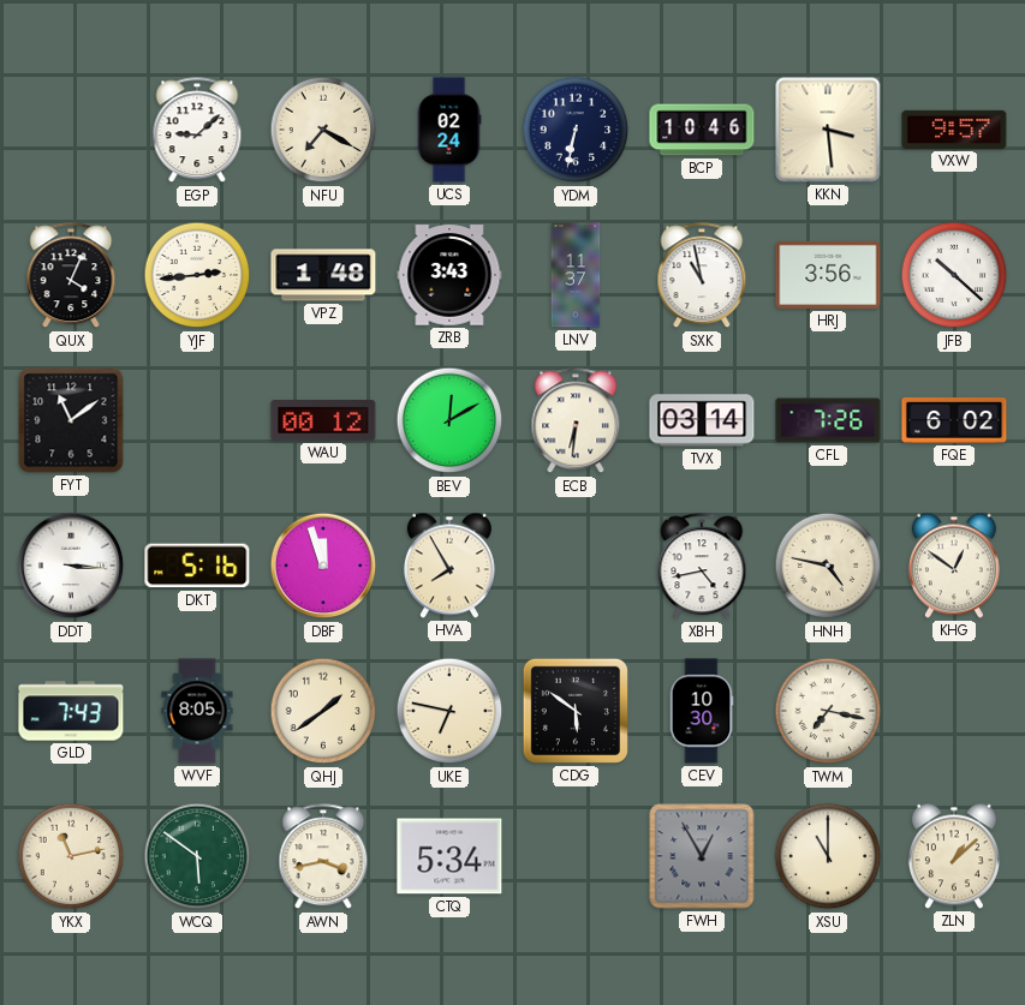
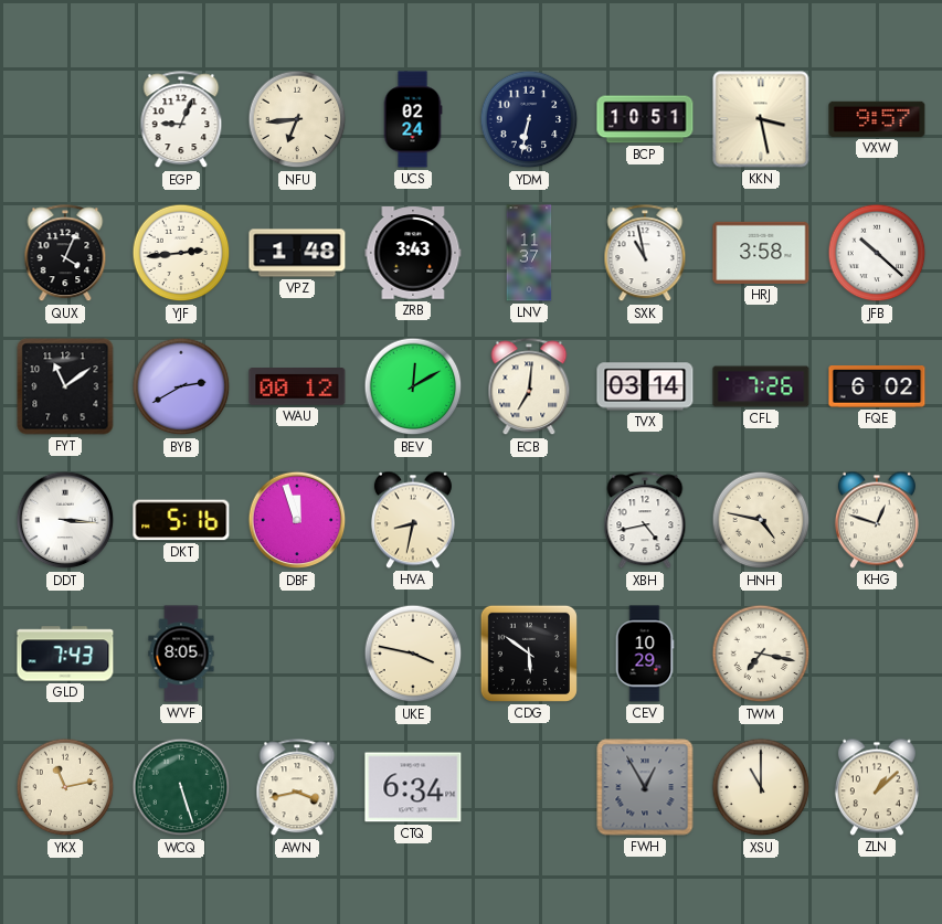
EGP: 9:08 -> 9:04
NFU: 7:20 -> 6:44
BCP: 10:46 -> 10:51
KKN: 3:29 -> 3:28
HRJ: 3:56 -> 3:58
BYB: none -> 2:40
ECB: 6:31 -> 7:01
HVA: 7:55 -> 8:32
KHG: 12:51 -> 12:48
QHJ: 1:39 -> none
UKE: 6:47 -> 3:47
CEV: 10:30 -> 10:29
WCQ: 5:51 -> 5:27
CTQ: 5:34 -> 6:34
